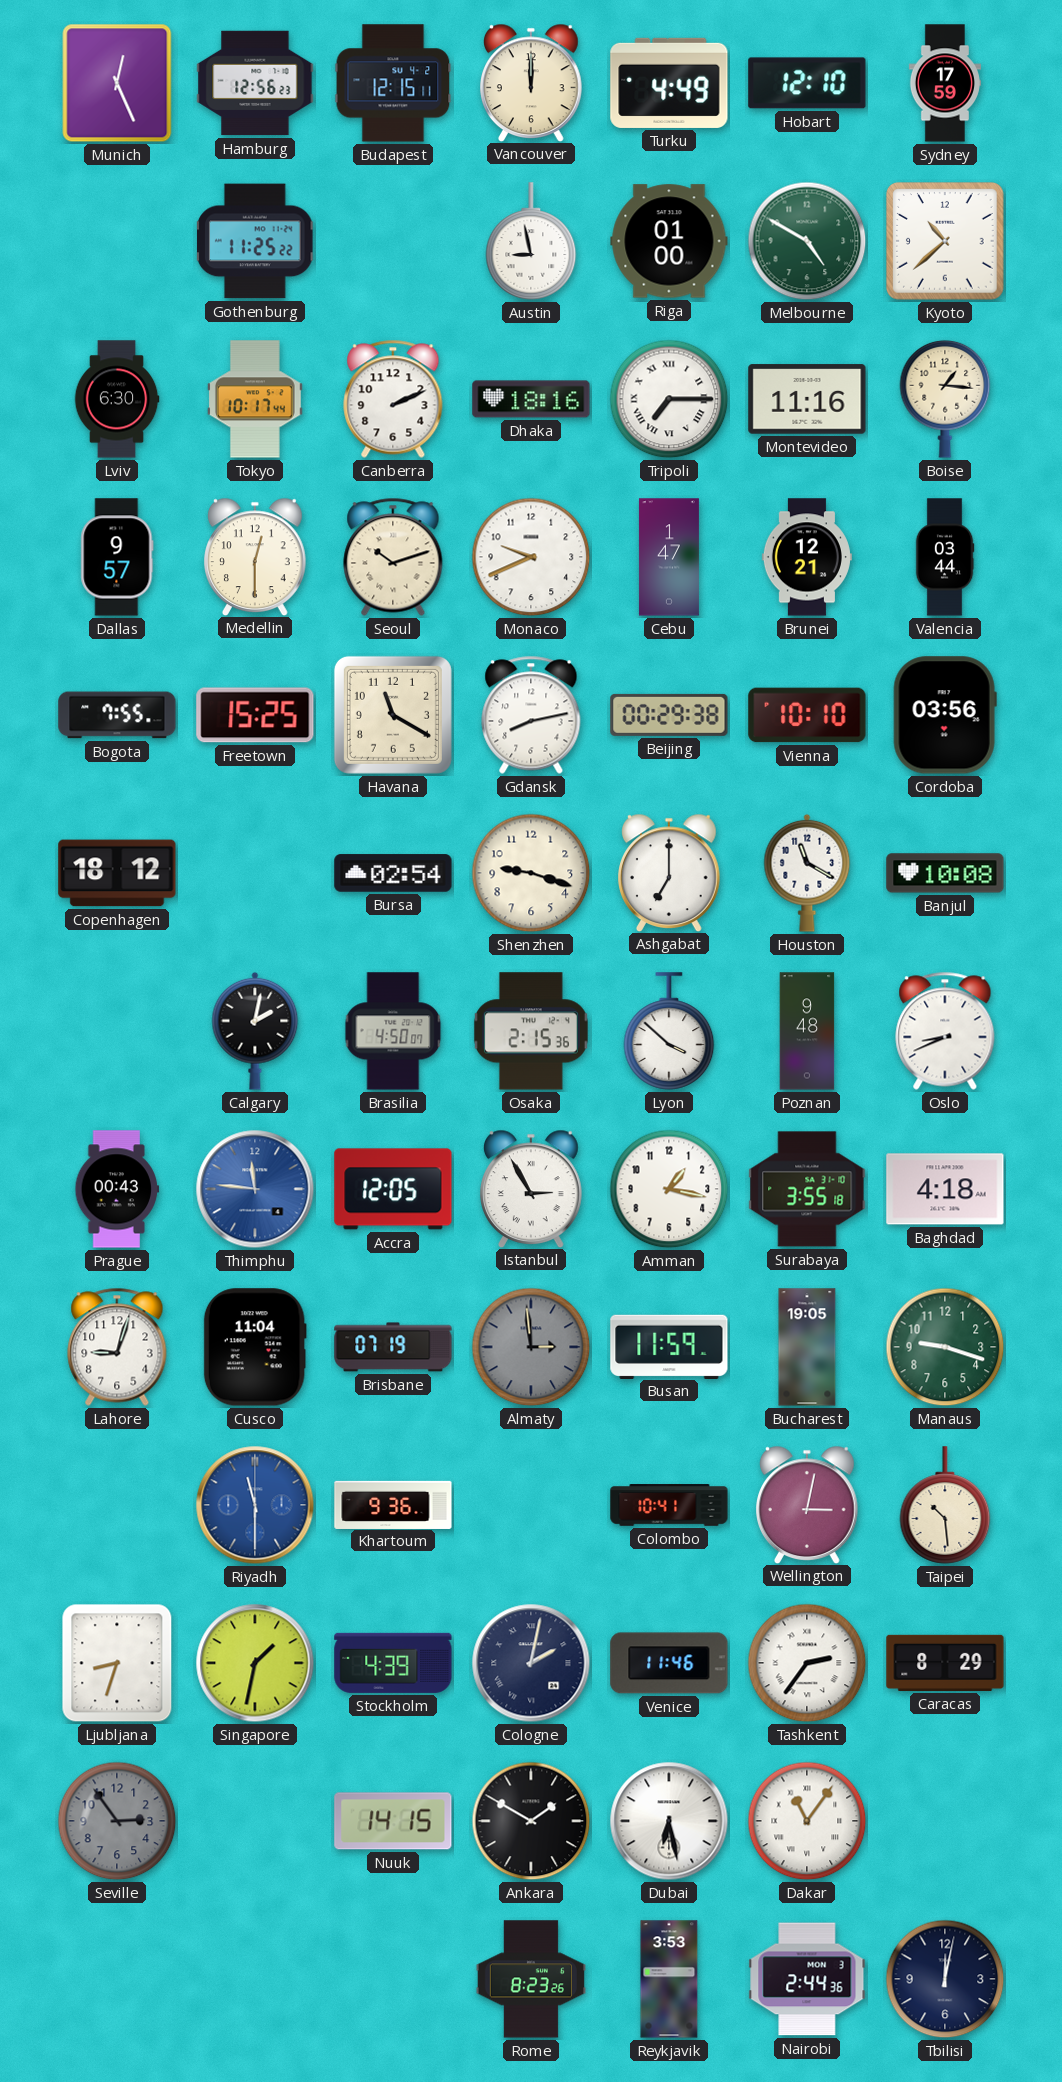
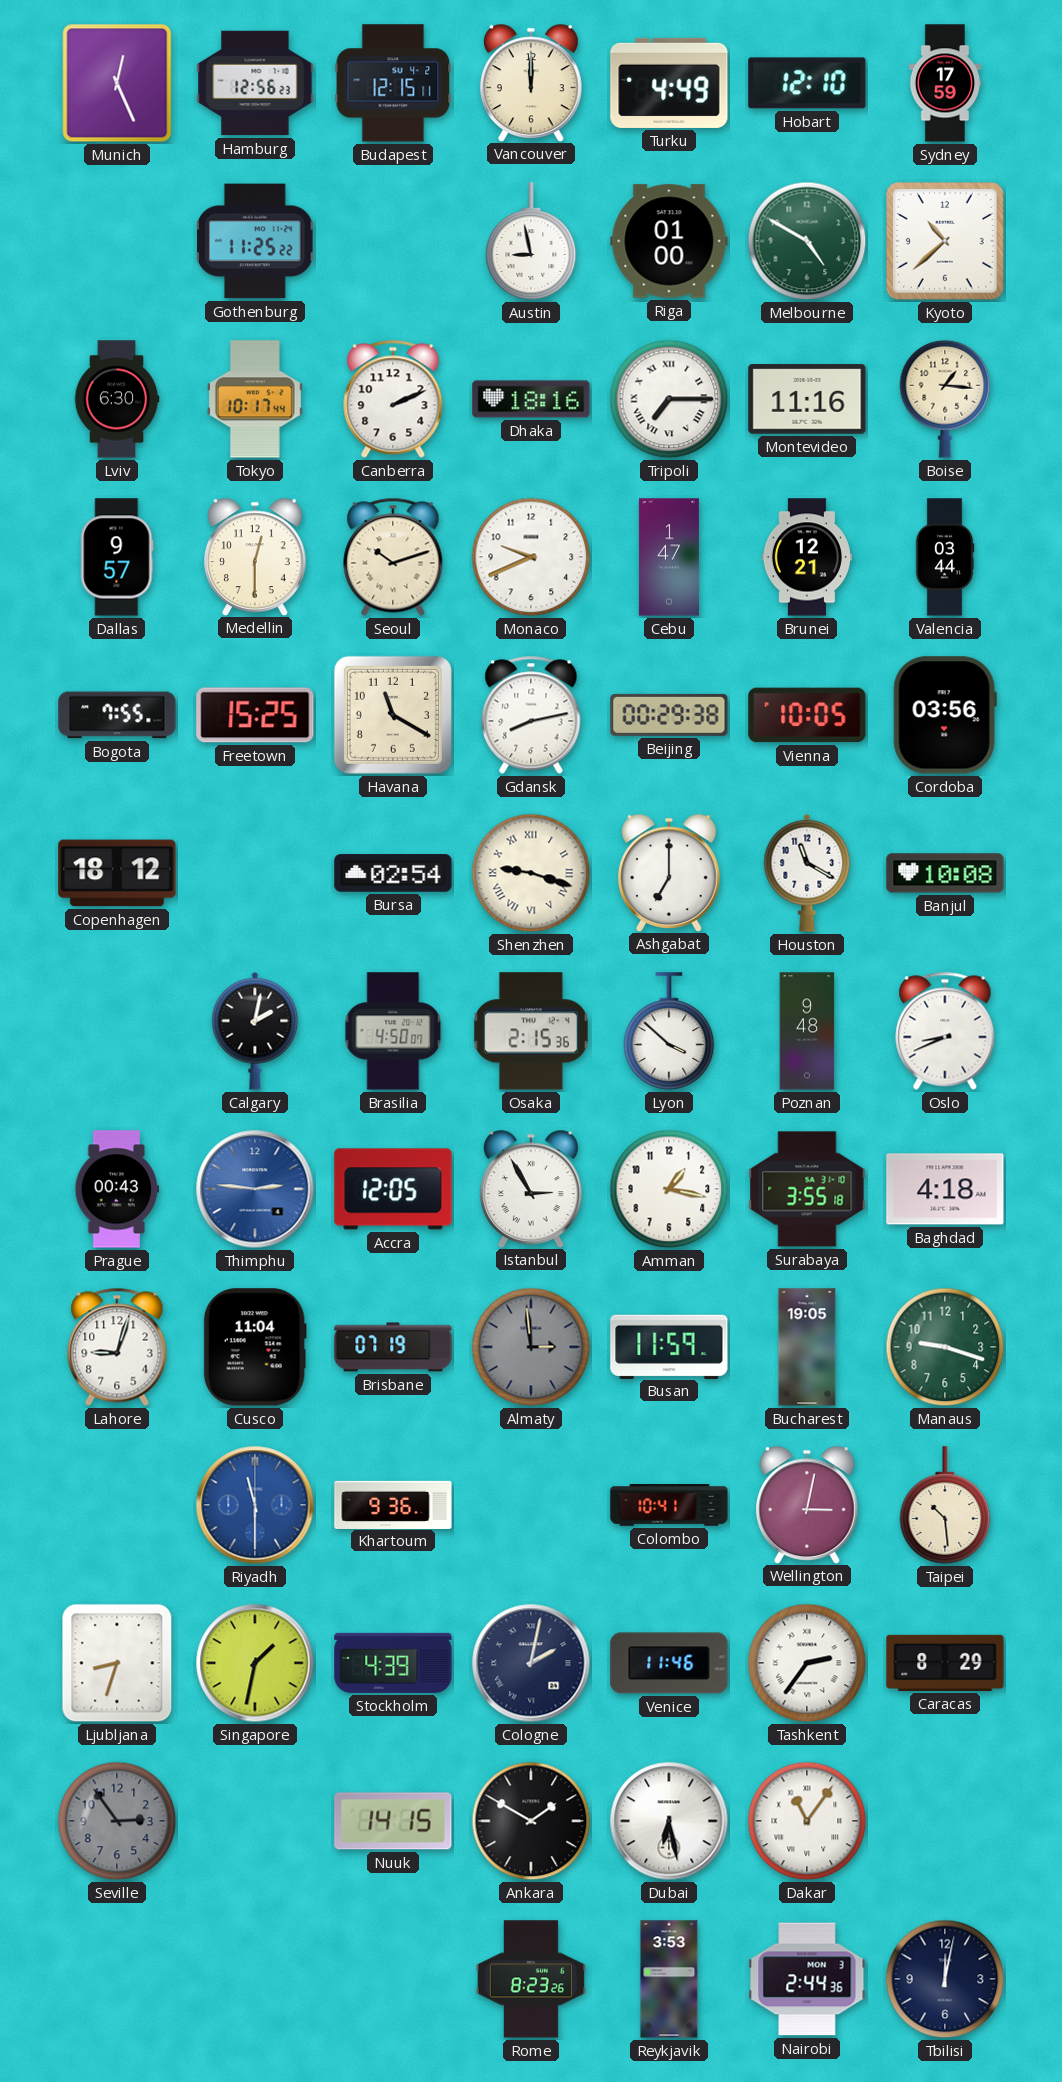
Vienna: 10:10 -> 10:05
Shenzhen numerals: Arabic -> Roman
Thimphu: 11:46 -> 2:46
